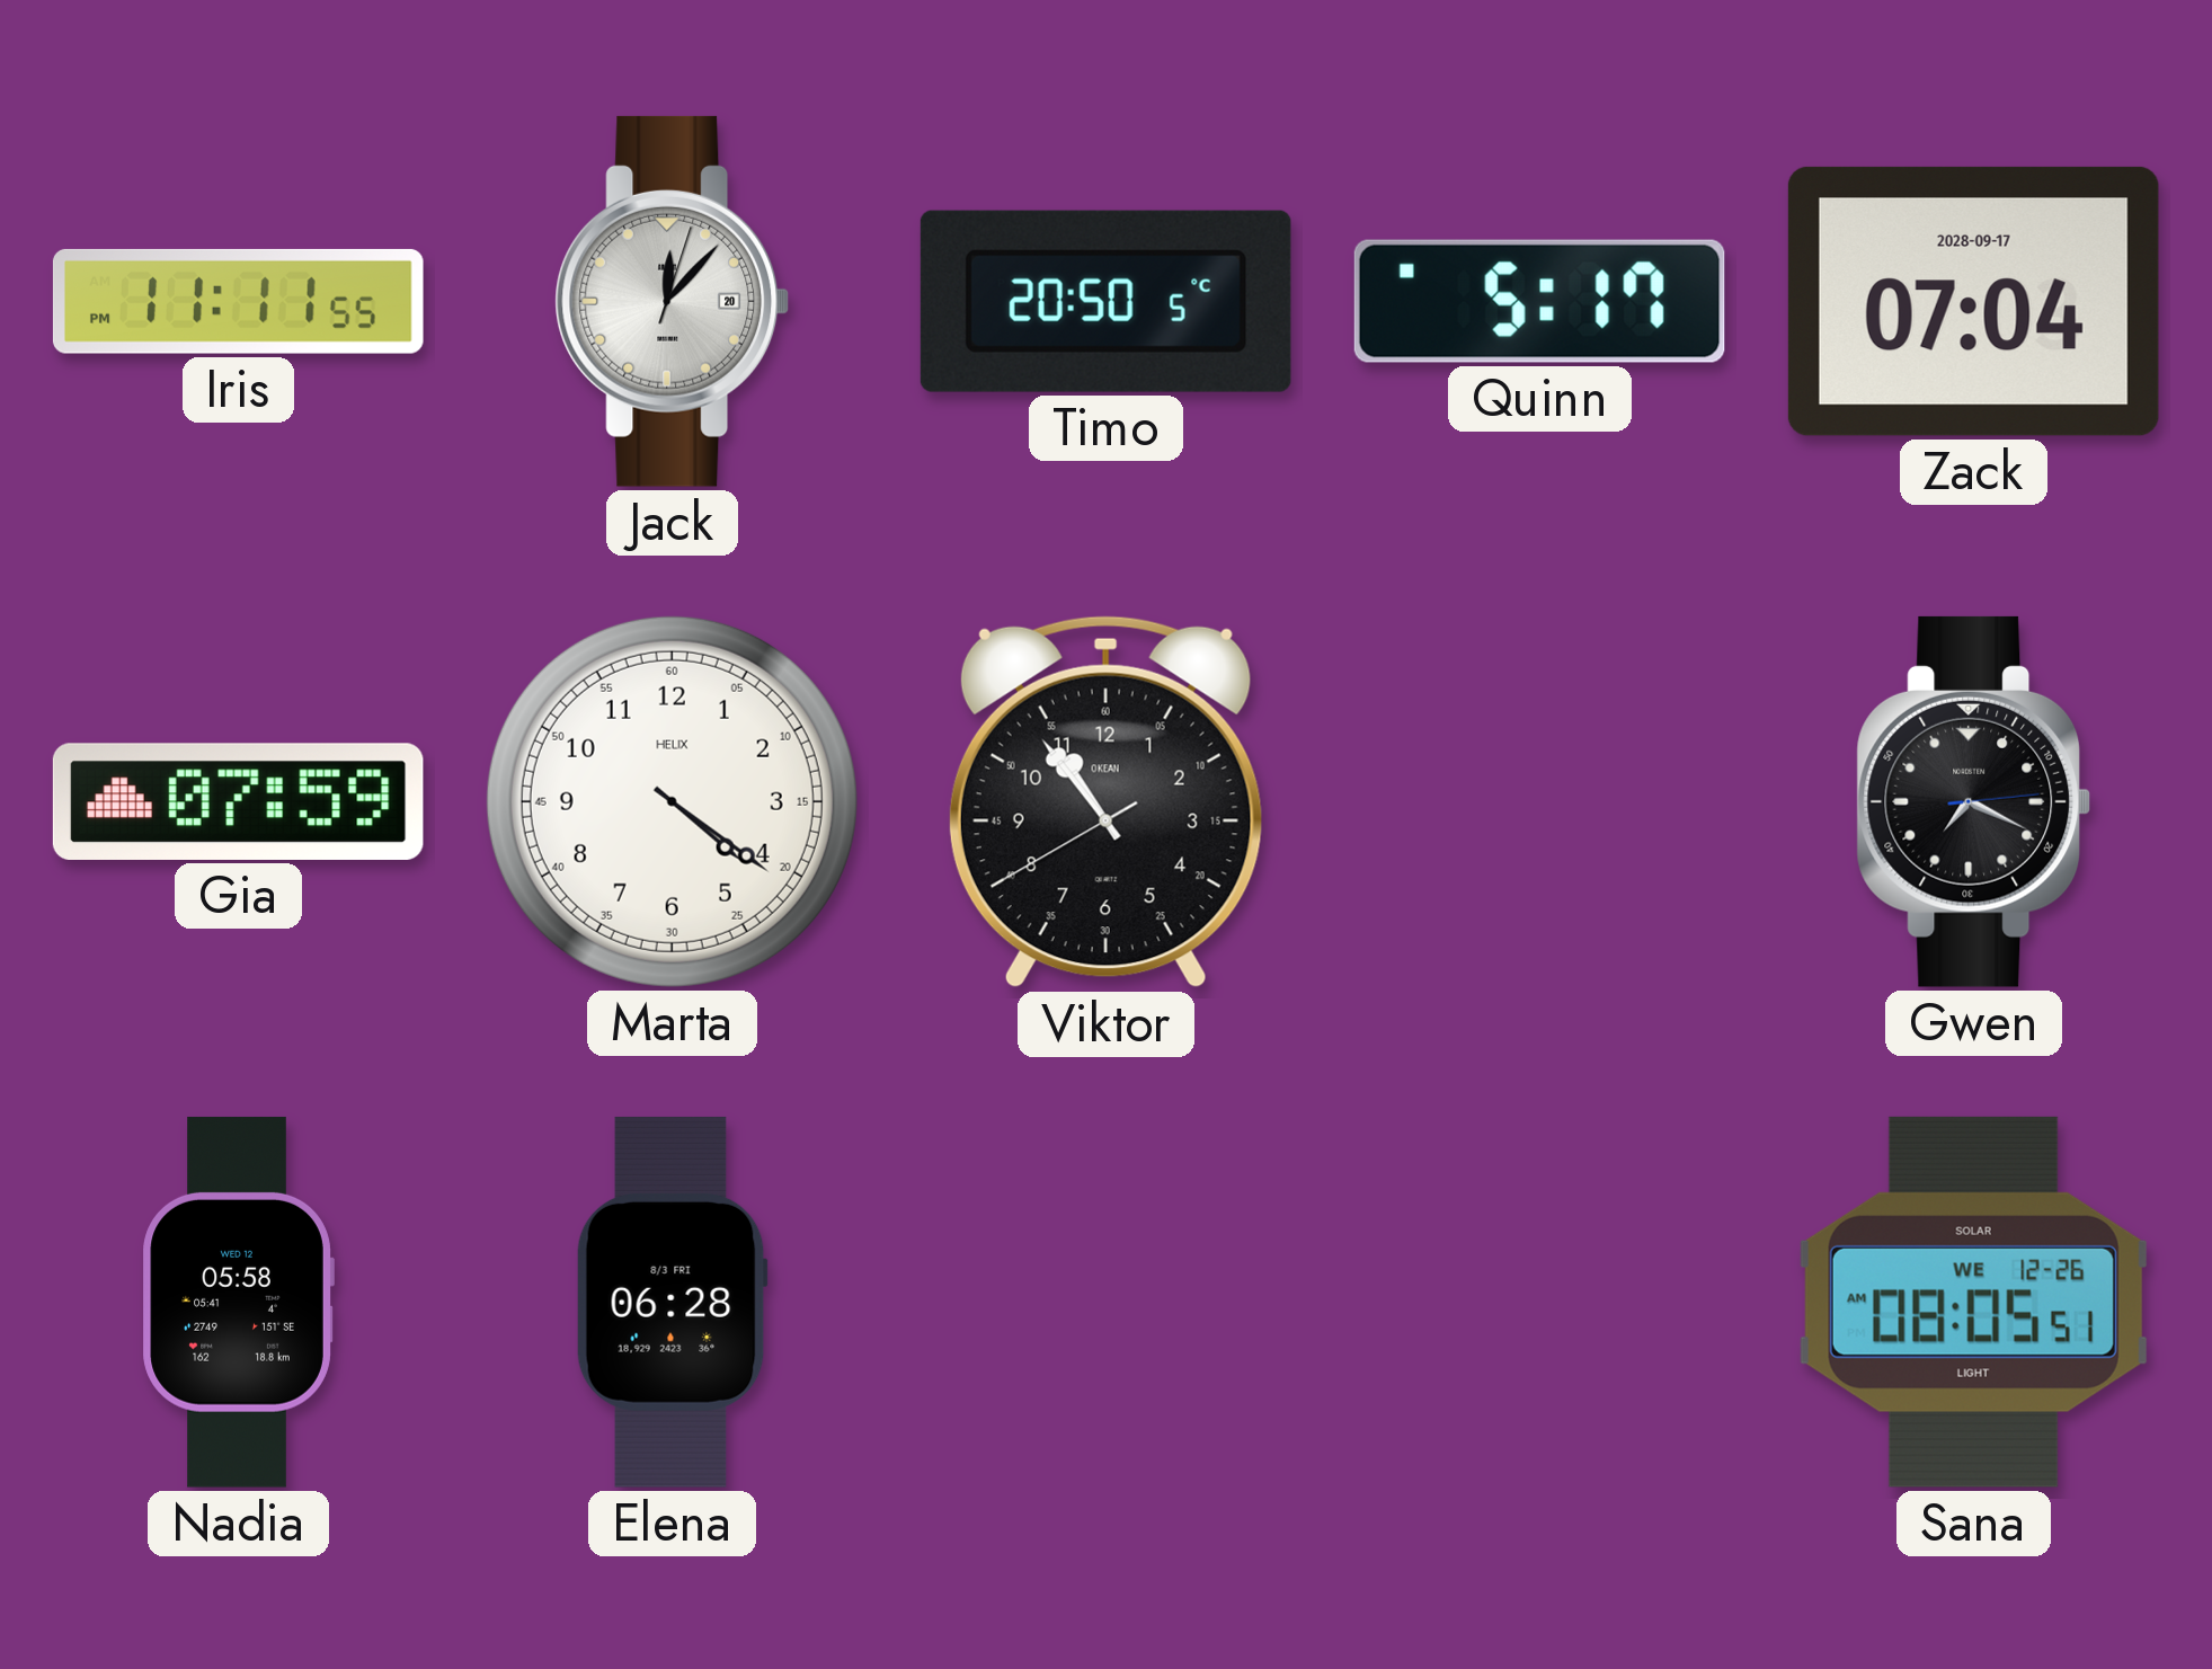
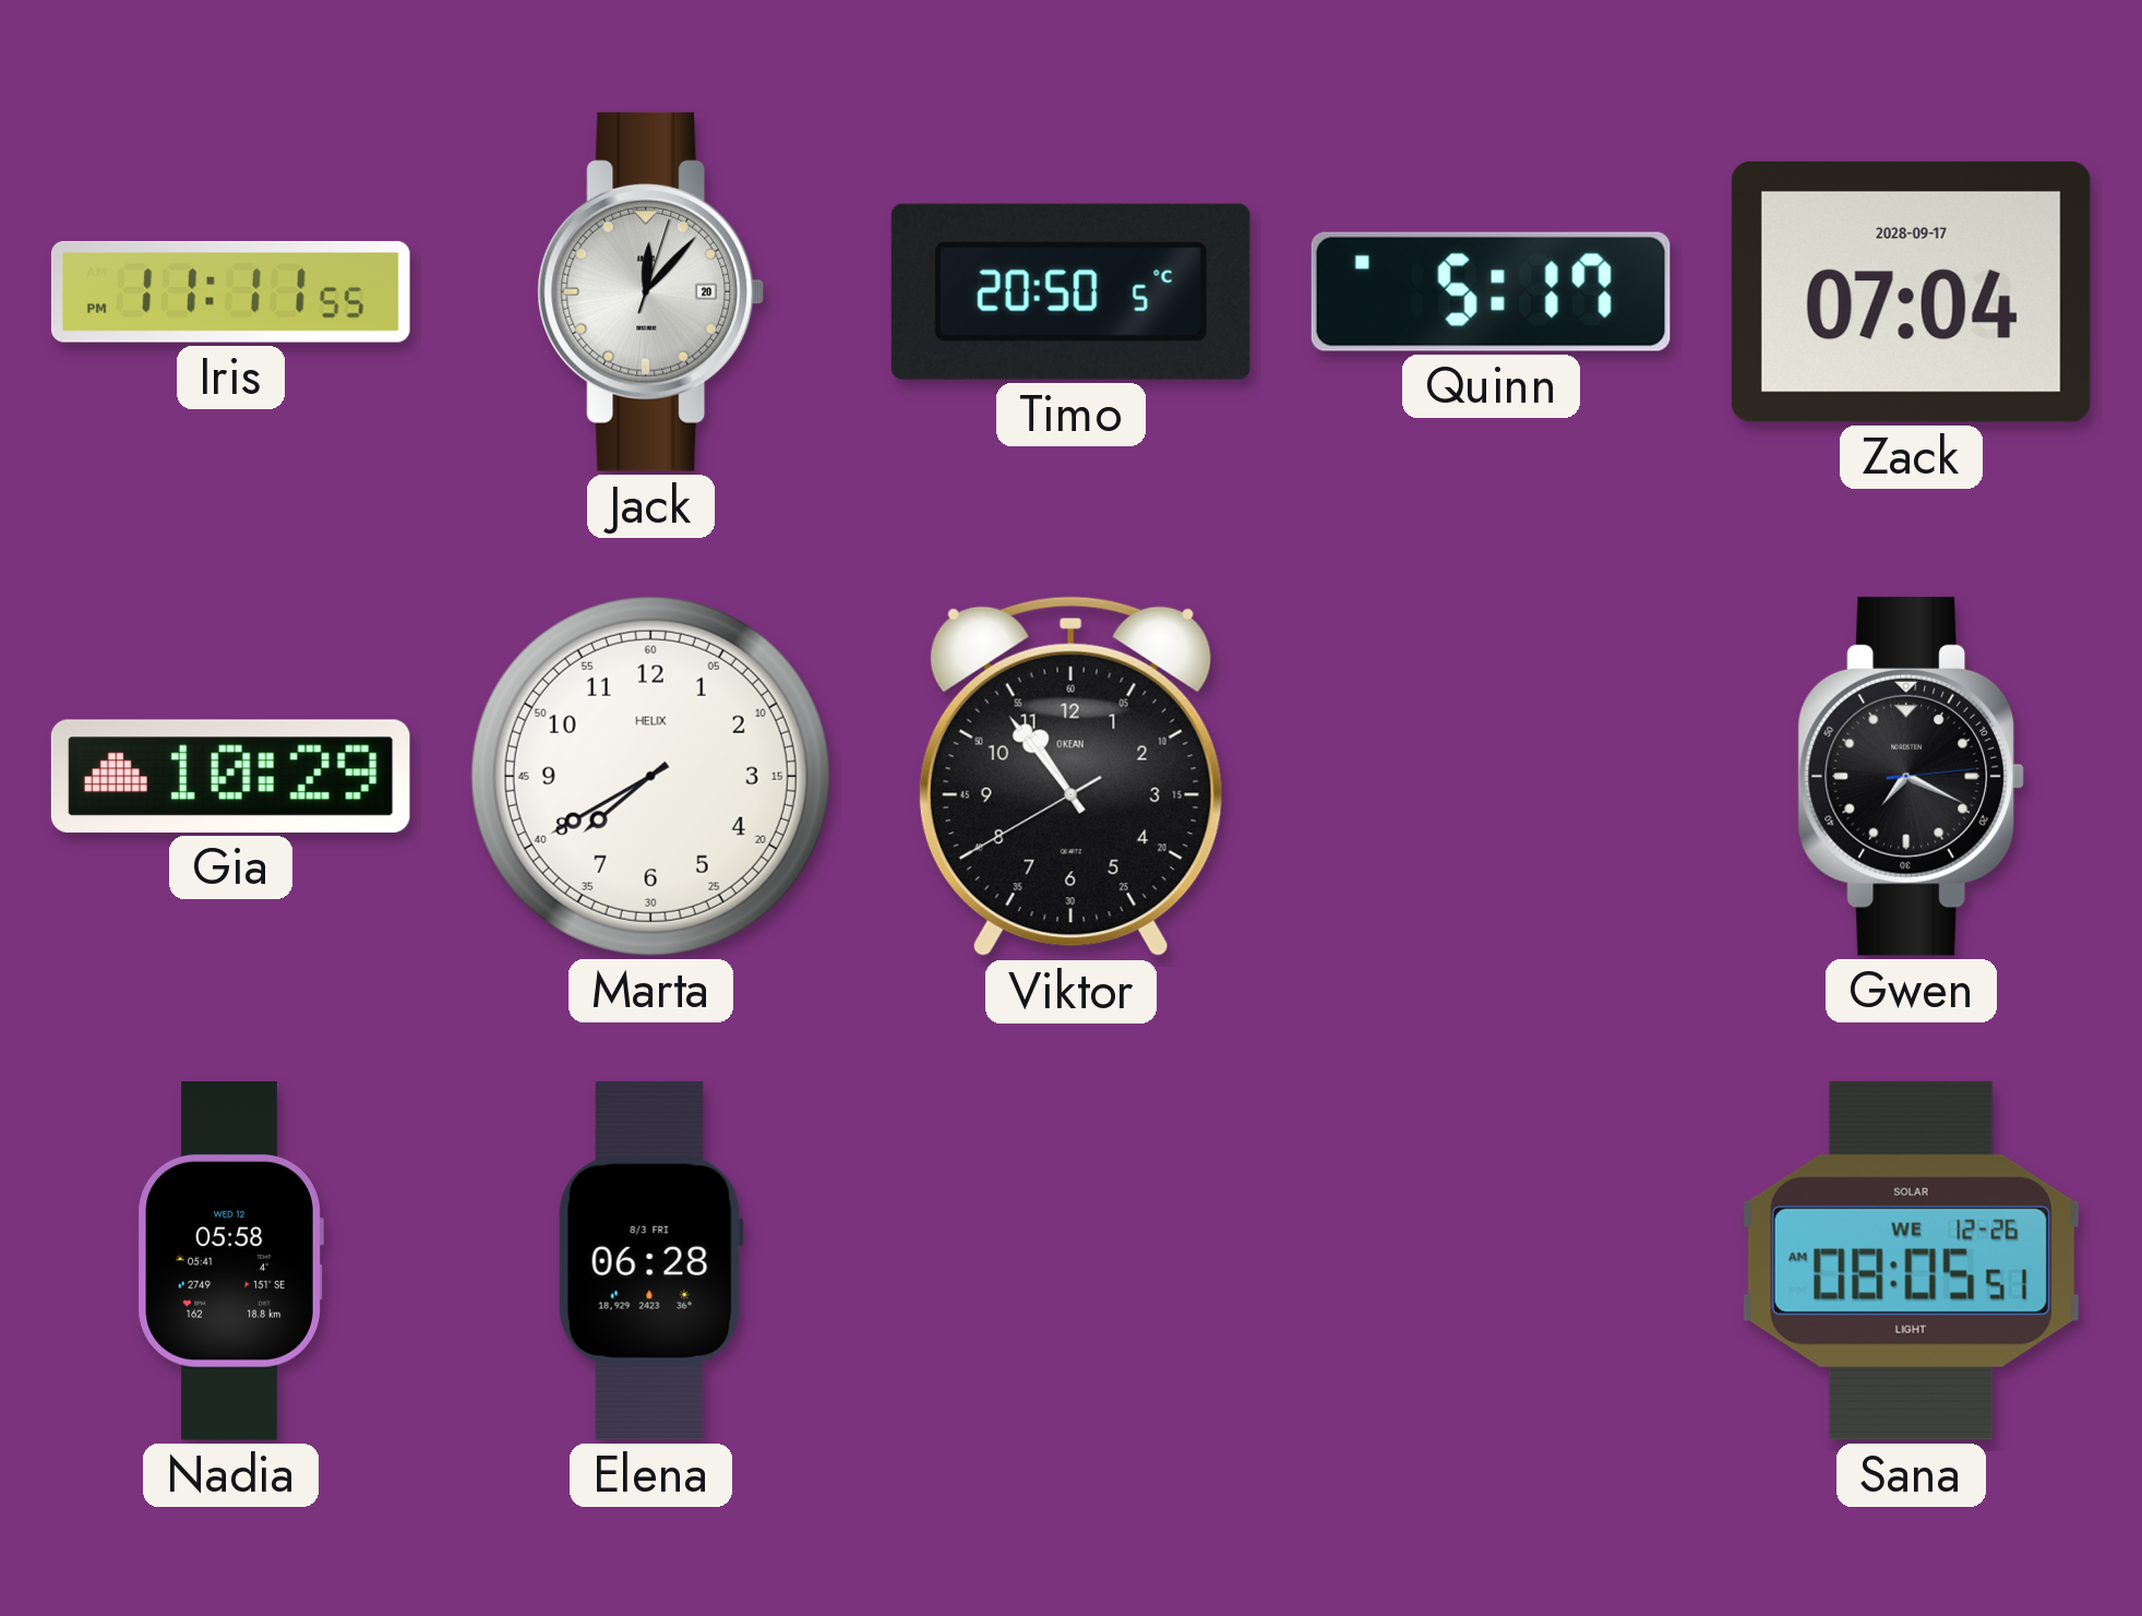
Gia: 07:59 -> 10:29
Marta: 4:21 -> 7:40
